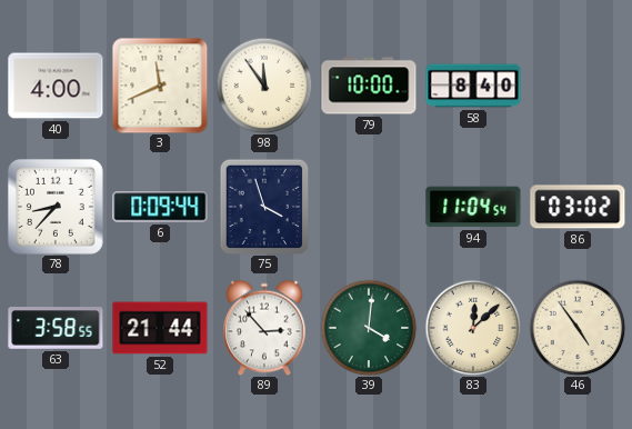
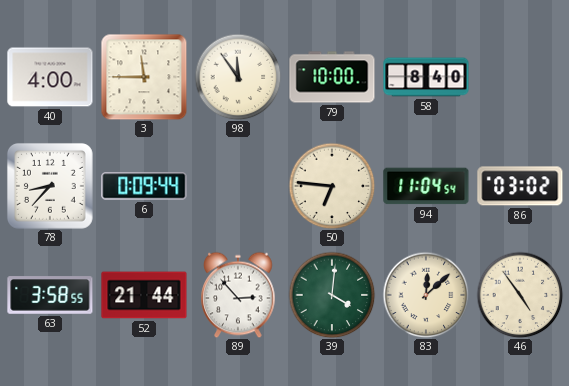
3: 11:41 -> 11:45
75: 3:57 -> none
50: none -> 6:46
